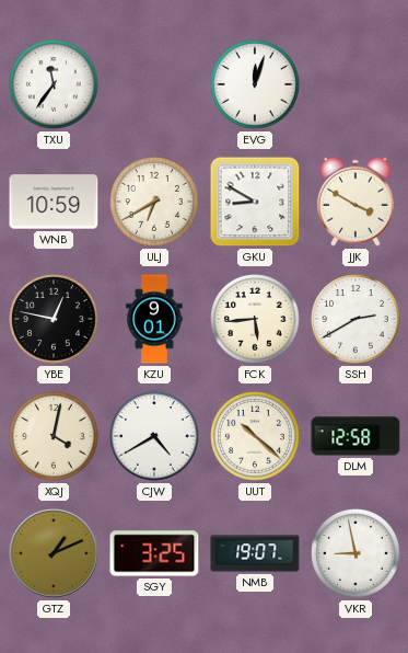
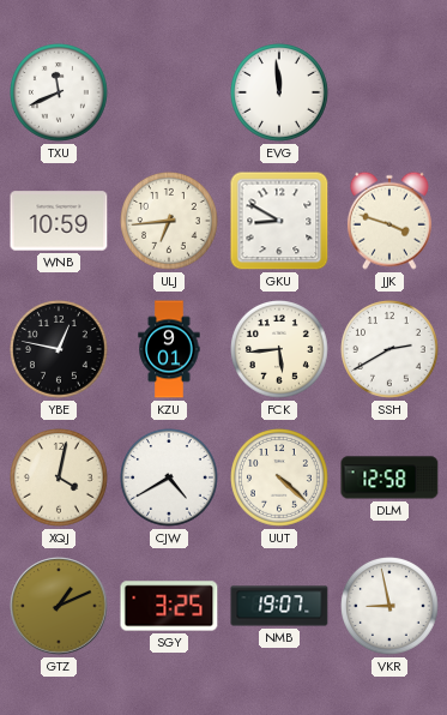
TXU: 11:36 -> 11:41
EVG: 12:03 -> 11:59
ULJ: 6:40 -> 6:44
JJK: 3:50 -> 3:48
UUT: 10:22 -> 4:22
